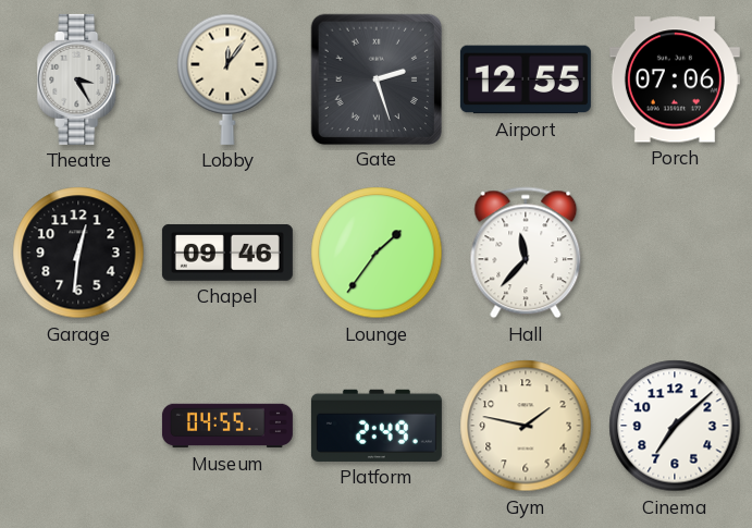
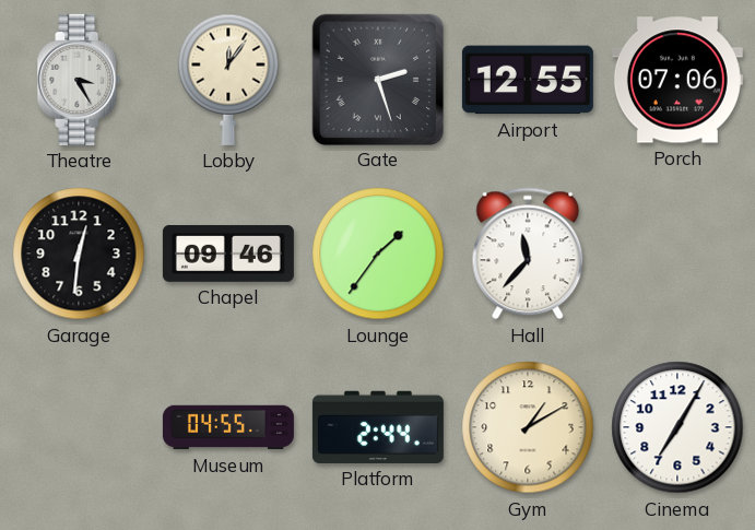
Platform: 2:49 -> 2:44
Gym: 1:47 -> 1:10
Cinema: 7:08 -> 7:05
